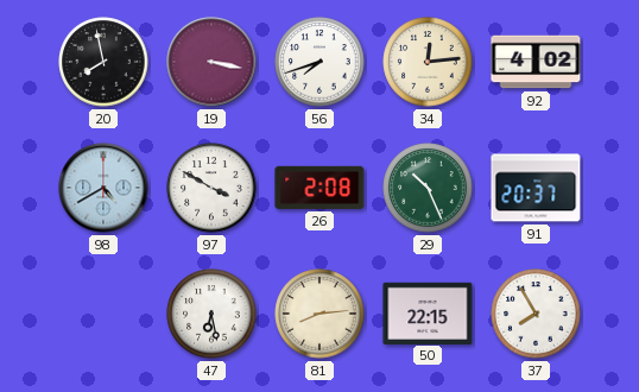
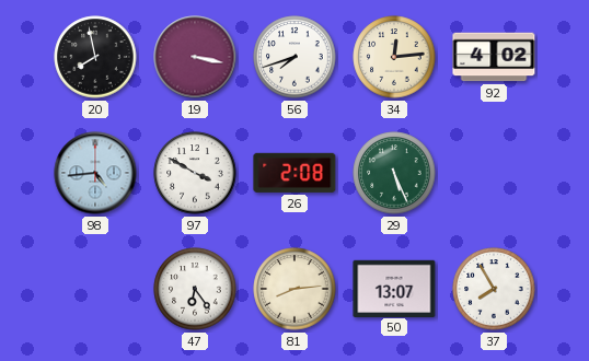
98: 4:40 -> 4:44
29: 10:26 -> 5:26
91: 20:37 -> none
47: 6:28 -> 6:24
50: 22:15 -> 13:07
